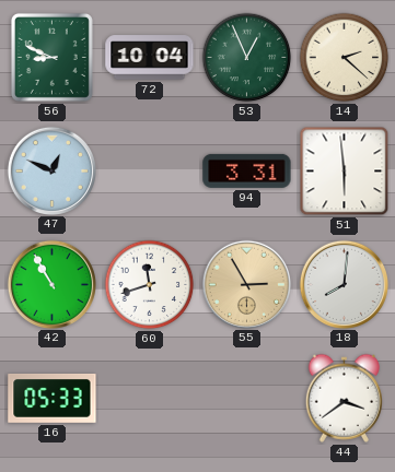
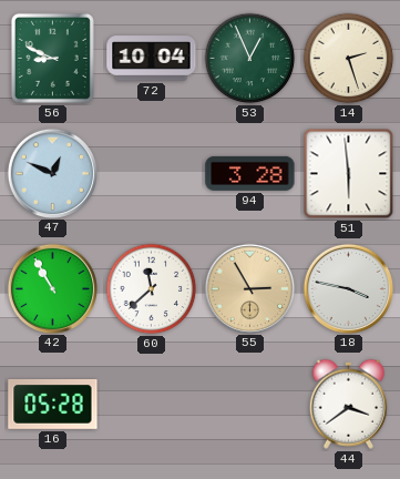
14: 2:22 -> 2:27
94: 3:31 -> 3:28
60: 11:42 -> 11:38
18: 8:01 -> 3:47
16: 05:33 -> 05:28
